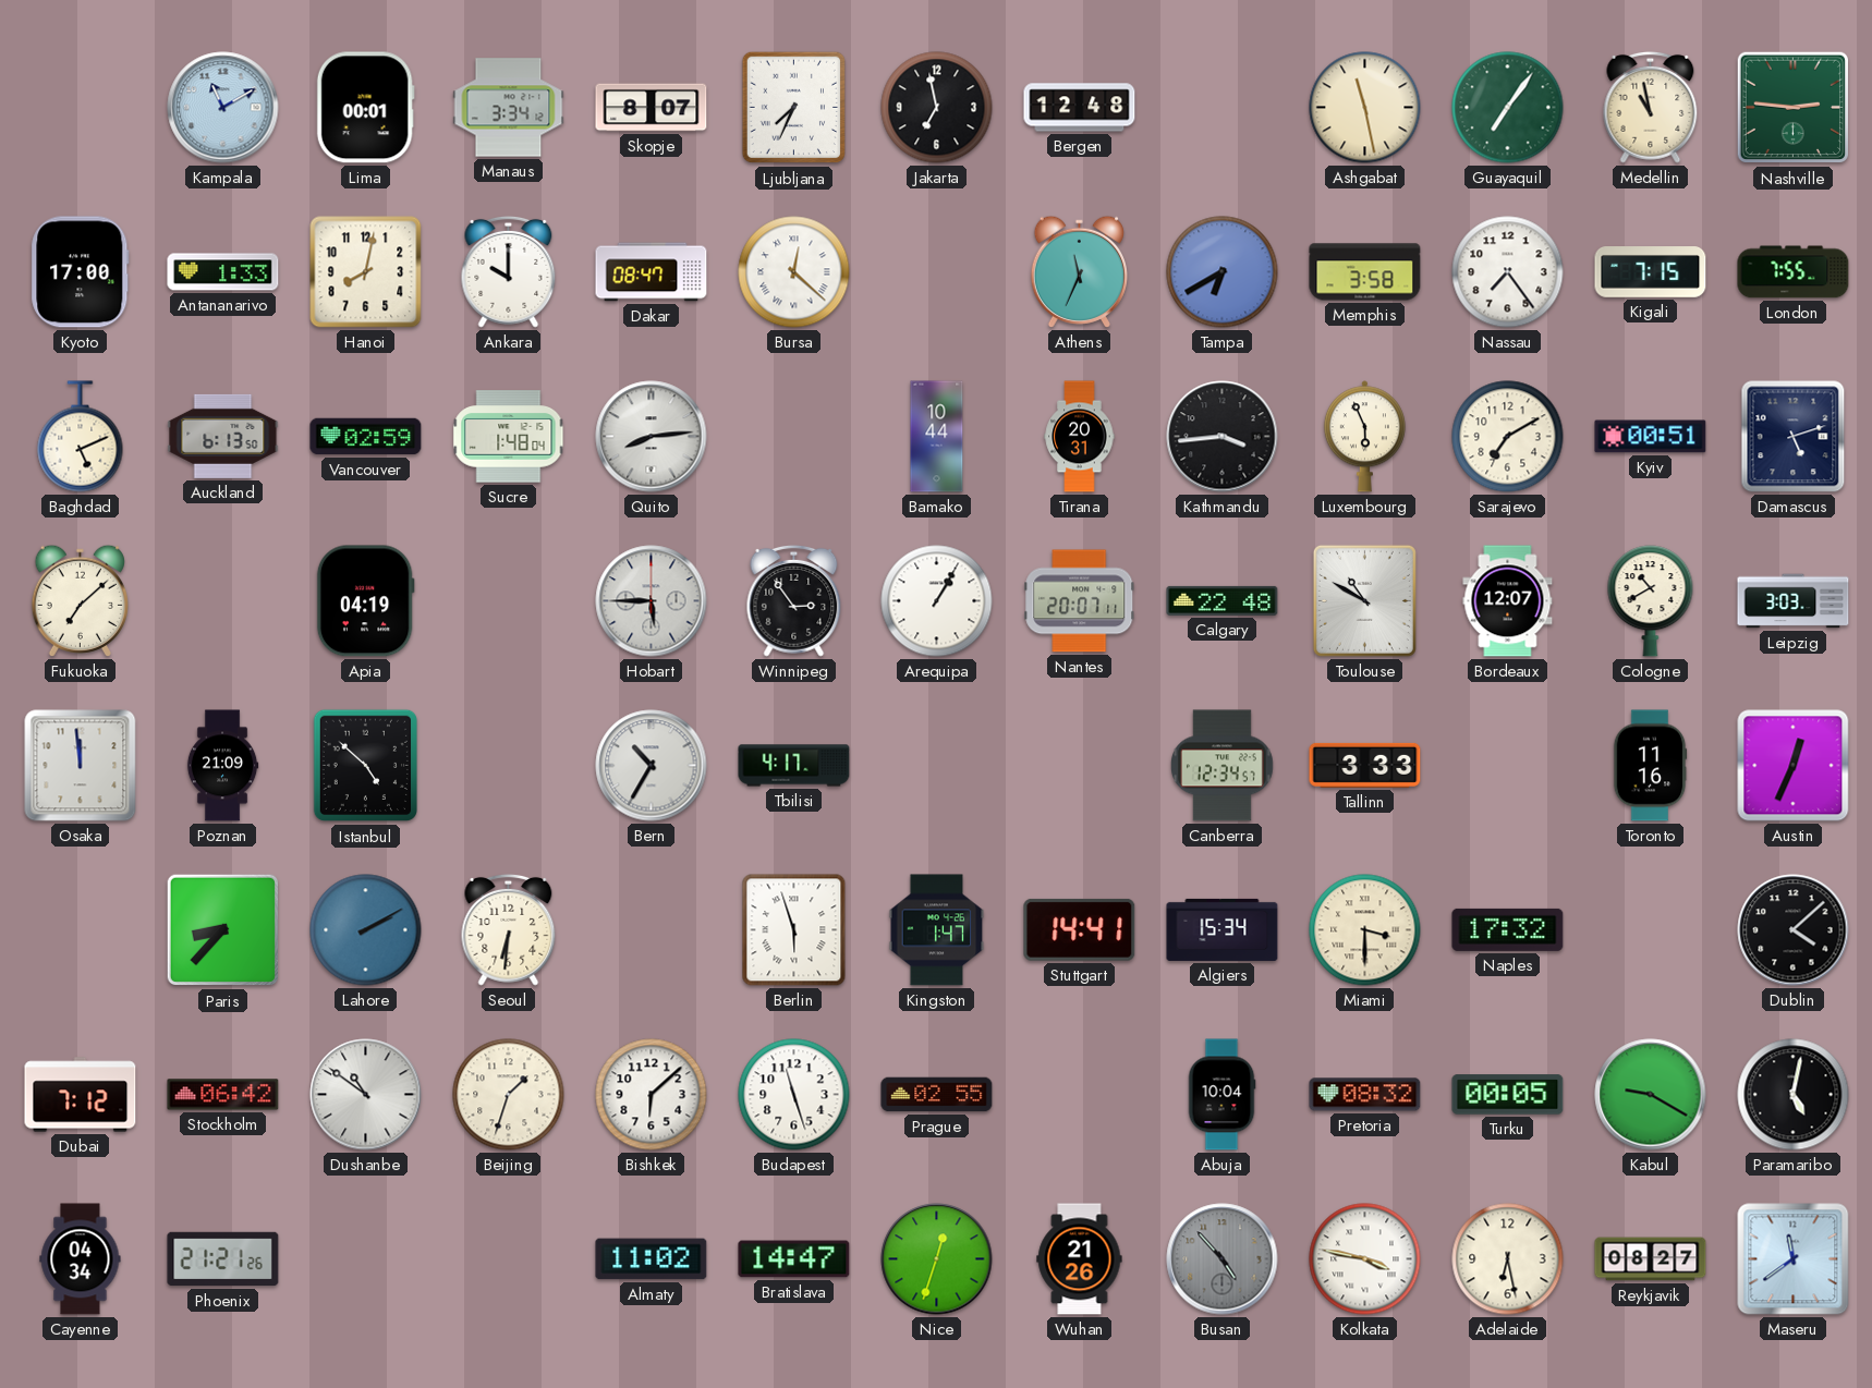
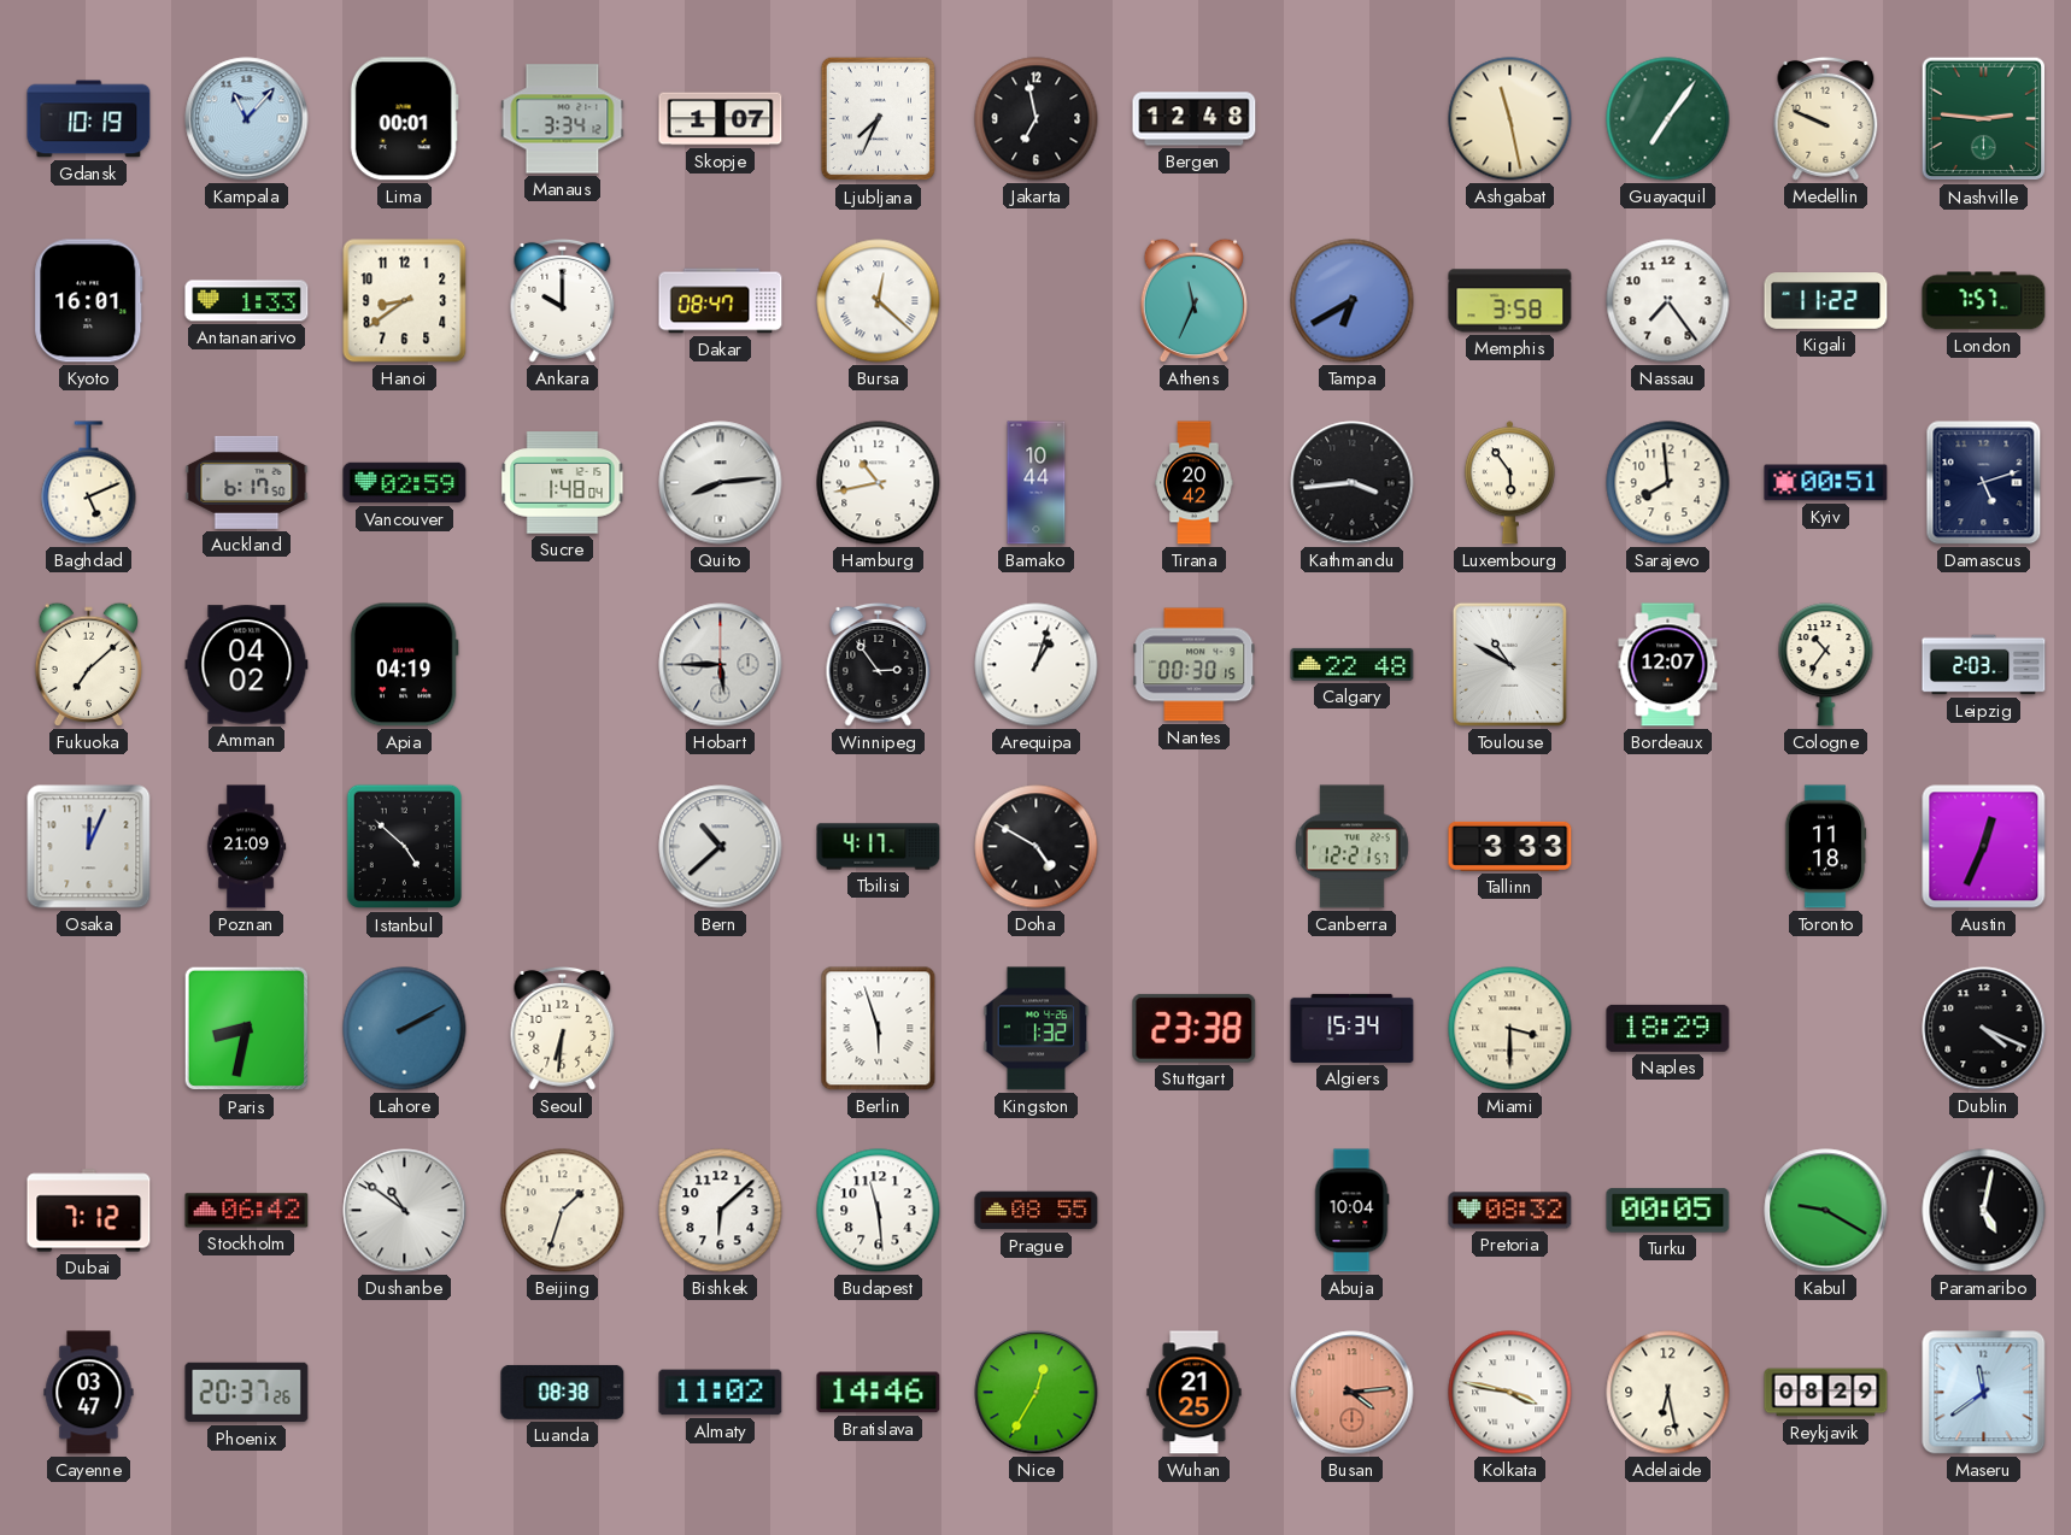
Gdansk: none -> 10:19
Kampala: 11:10 -> 11:07
Skopje: 8:07 -> 1:07
Medellin: 10:58 -> 9:49
Kyoto: 17:00 -> 16:01
Hanoi: 8:02 -> 8:39
Kigali: 7:15 -> 11:22
London: 7:55 -> 7:57
Auckland: 6:13 -> 6:17
Hamburg: none -> 10:43
Tirana: 20:31 -> 20:42
Luxembourg: 5:56 -> 5:54
Sarajevo: 7:10 -> 7:59
Amman: none -> 04:02
Arequipa: 1:05 -> 1:03
Nantes: 20:07 -> 00:30
Cologne: 10:40 -> 10:36
Leipzig: 3:03 -> 2:03
Osaka: 11:59 -> 12:04
Bern: 10:35 -> 10:38
Doha: none -> 4:50
Canberra: 12:34 -> 12:21
Toronto: 11:16 -> 11:18
Paris: 8:37 -> 8:32
Kingston: 1:47 -> 1:32
Stuttgart: 14:41 -> 23:38
Naples: 17:32 -> 18:29
Dublin: 4:08 -> 4:19
Budapest: 11:27 -> 11:29
Prague: 02:55 -> 08:55
Cayenne: 04:34 -> 03:47
Phoenix: 21:21 -> 20:37
Luanda: none -> 08:38
Bratislava: 14:47 -> 14:46
Nice: 12:33 -> 12:35
Wuhan: 21:26 -> 21:25
Busan: 4:53 -> 4:14
Busan dial: grey -> salmon
Reykjavik: 08:27 -> 08:29
